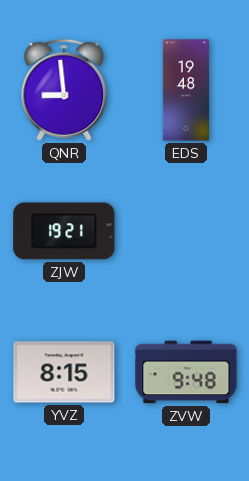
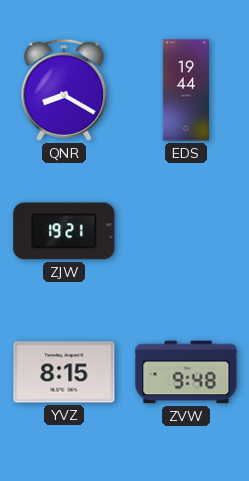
QNR: 8:59 -> 8:20
EDS: 19:48 -> 19:44
